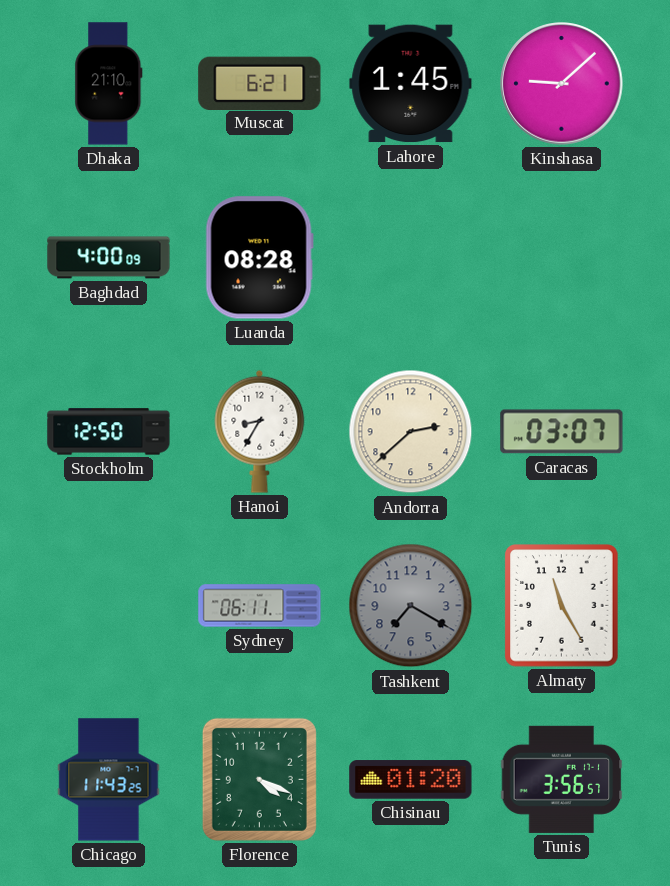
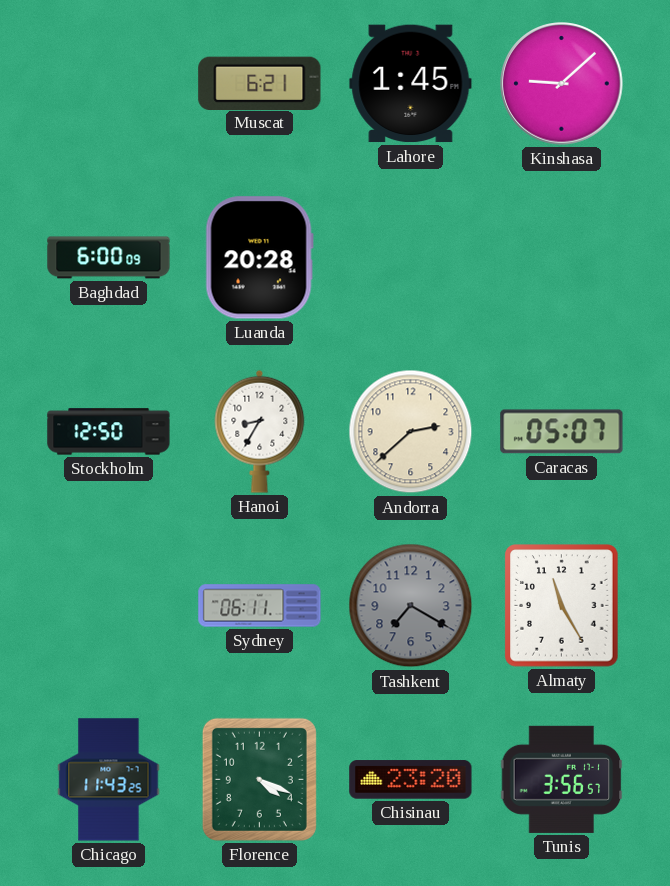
Dhaka: 21:10 -> none
Baghdad: 4:00 -> 6:00
Luanda: 08:28 -> 20:28
Caracas: 03:07 -> 05:07
Chisinau: 01:20 -> 23:20
